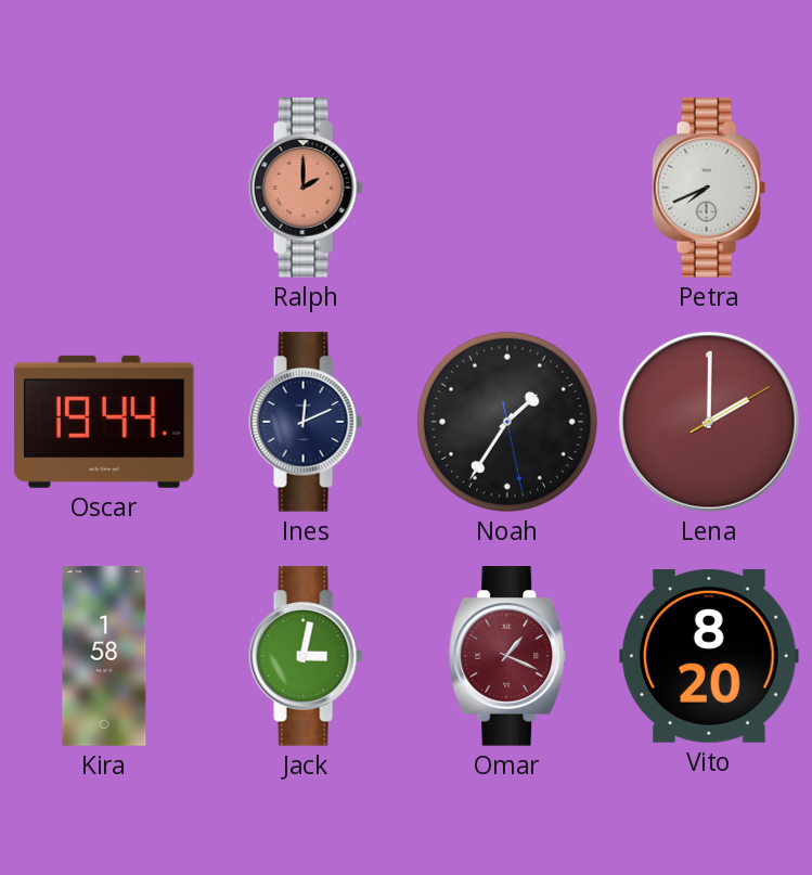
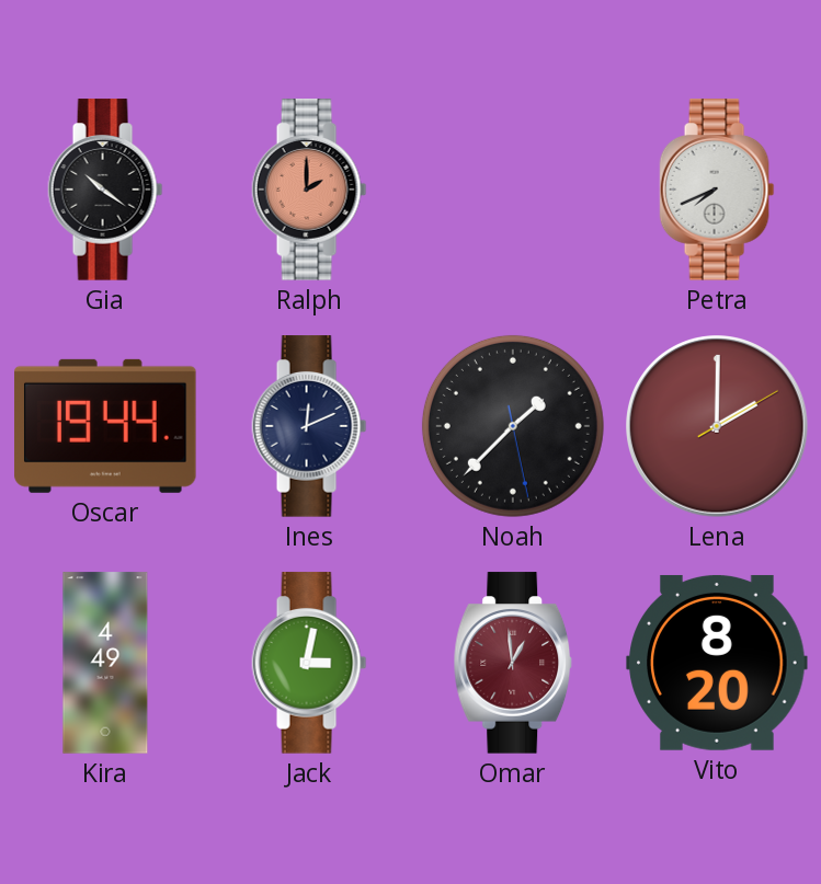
Gia: none -> 10:21
Noah: 1:35 -> 1:37
Kira: 1:58 -> 4:49
Omar: 1:19 -> 12:59
